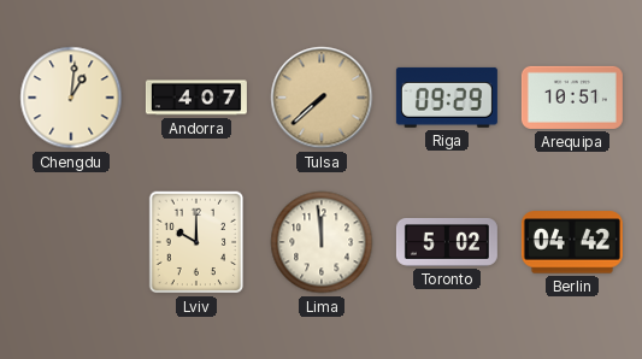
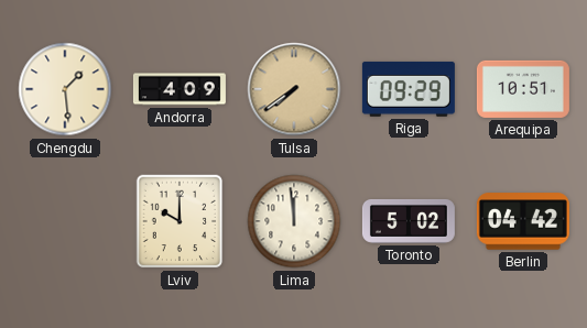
Chengdu: 1:01 -> 1:29
Andorra: 4:07 -> 4:09
Tulsa: 7:38 -> 7:39
